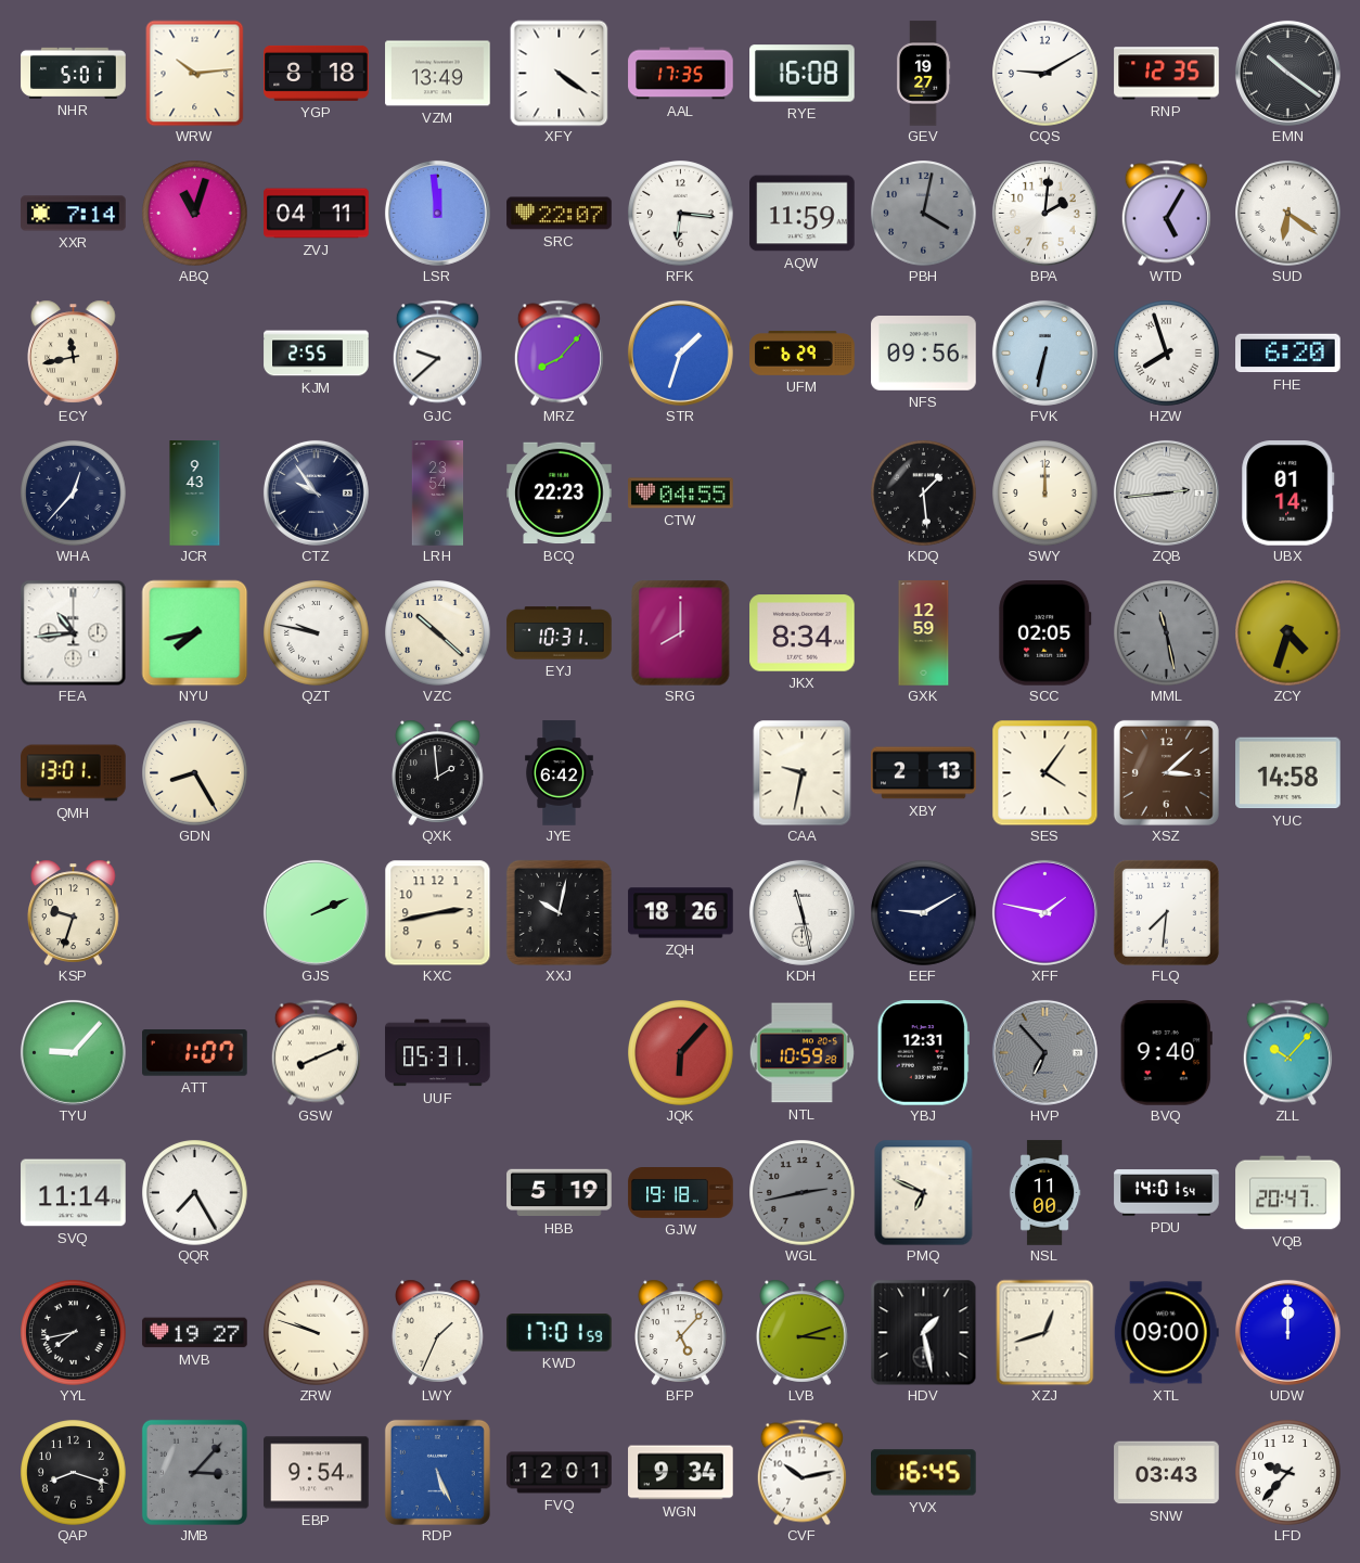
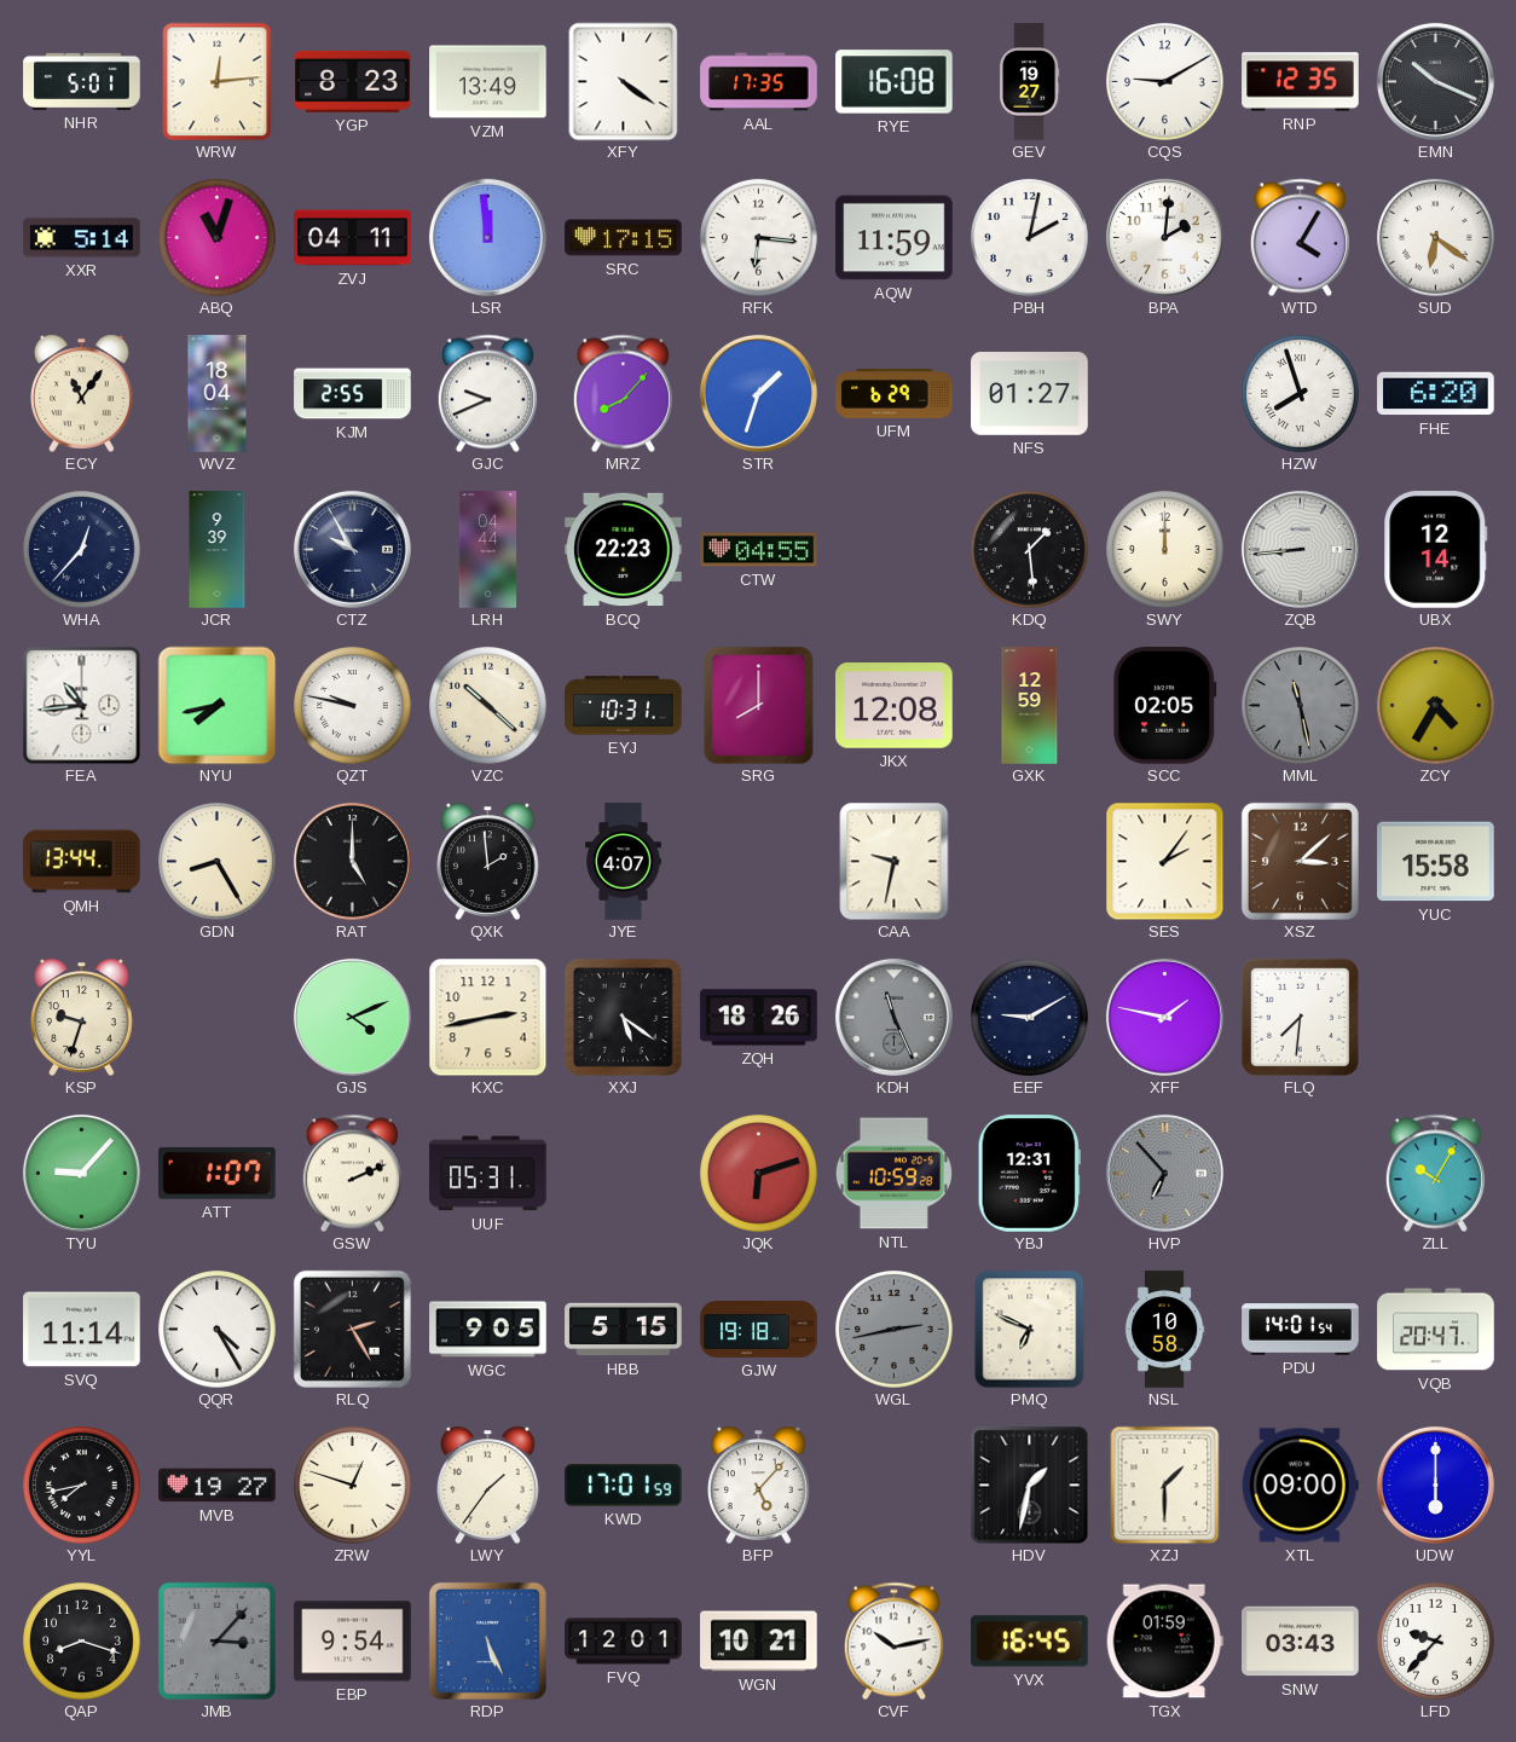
WRW: 10:14 -> 12:14
YGP: 8:18 -> 8:23
EMN: 10:21 -> 10:19
XXR: 7:14 -> 5:14
SRC: 22:07 -> 17:15
PBH: 4:02 -> 2:02
PBH dial: grey -> white
WTD: 5:05 -> 4:05
ECY: 11:43 -> 11:06
WVZ: none -> 18:04
GJC: 9:38 -> 9:41
NFS: 09:56 -> 01:27
FVK: 6:32 -> none
JCR: 9:43 -> 9:39
CTZ: 9:54 -> 9:55
LRH: 23:54 -> 04:44
ZQB: 2:44 -> 8:44
UBX: 01:14 -> 12:14
JKX: 8:34 -> 12:08
ZCY: 4:33 -> 4:35
QMH: 13:01 -> 13:44
RAT: none -> 5:00
JYE: 6:42 -> 4:07
XBY: 2:13 -> none
SES: 4:06 -> 2:06
YUC: 14:58 -> 15:58
GJS: 2:11 -> 4:11
XXJ: 10:02 -> 5:21
KDH: 11:28 -> 11:26
KDH dial: white -> grey
GSW: 8:11 -> 2:11
JQK: 6:07 -> 6:12
BVQ: 9:40 -> none
ZLL: 10:07 -> 10:05
QQR: 7:25 -> 4:25
RLQ: none -> 2:25
WGC: none -> 9:05
HBB: 5:19 -> 5:15
NSL: 11:00 -> 10:58
ZRW: 9:48 -> 12:48
LWY: 1:34 -> 1:36
LVB: 3:12 -> none
HDV: 1:28 -> 1:32
XZJ: 12:42 -> 1:30
UDW: 12:00 -> 6:00
WGN: 9:34 -> 10:21
TGX: none -> 01:59
